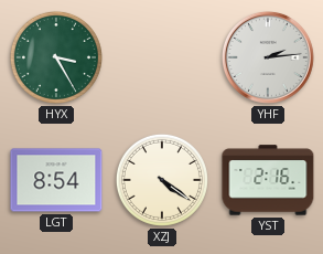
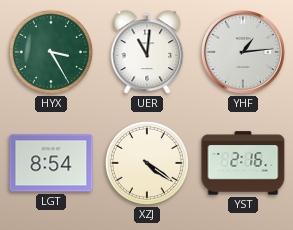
UER: none -> 11:01
YHF: 2:14 -> 1:14
